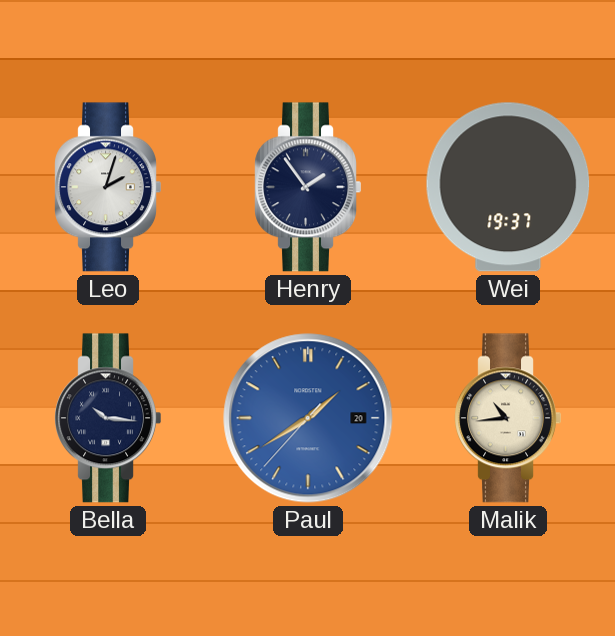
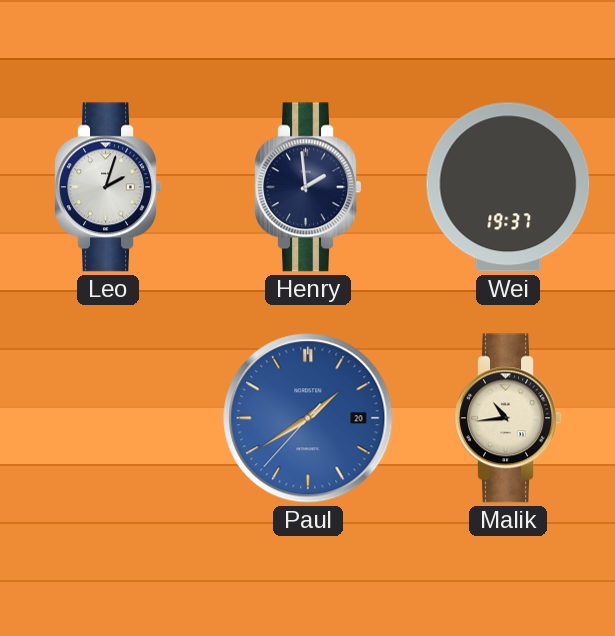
Henry: 1:54 -> 1:59
Bella: 10:16 -> none
